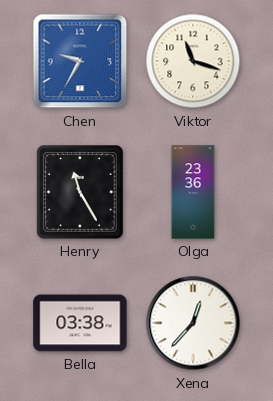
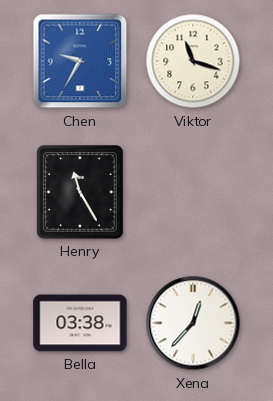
Olga: 23:36 -> none
